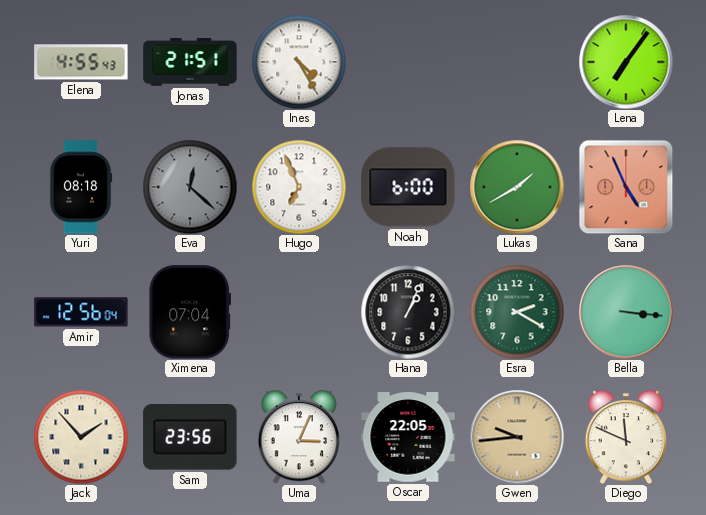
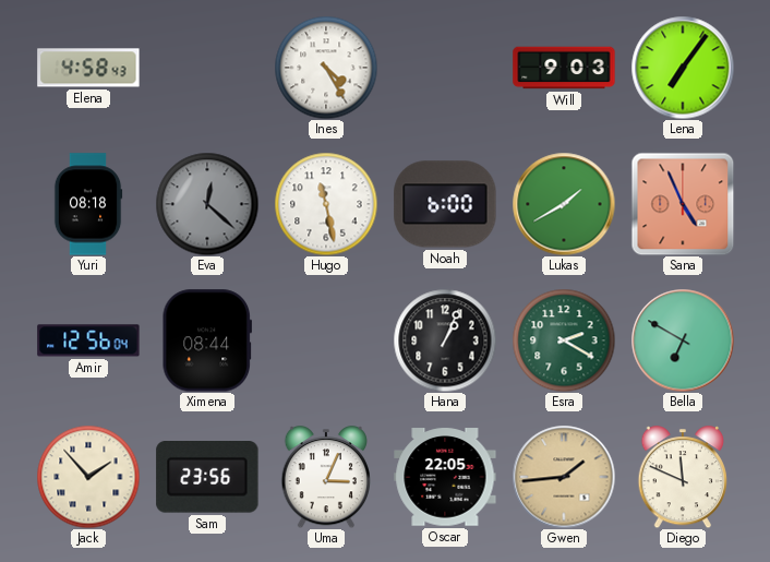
Elena: 4:55 -> 4:58
Jonas: 21:51 -> none
Will: none -> 9:03
Hugo: 6:56 -> 11:28
Ximena: 07:04 -> 08:44
Bella: 3:16 -> 6:50
Gwen: 9:44 -> 1:44
